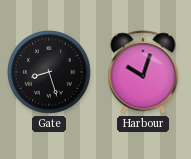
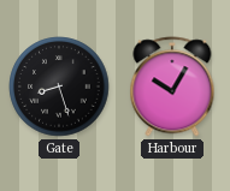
Harbour: 10:03 -> 10:05
